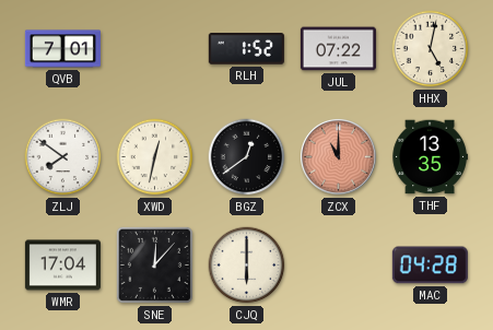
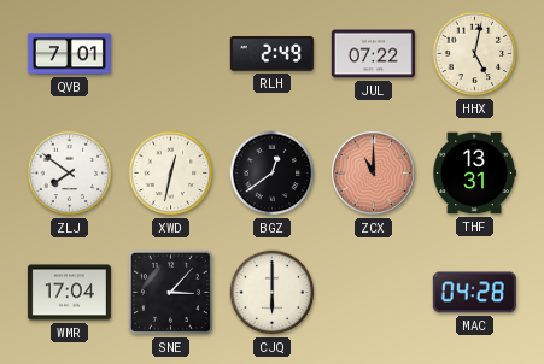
RLH: 1:52 -> 2:49
THF: 13:35 -> 13:31
SNE: 12:07 -> 3:07
